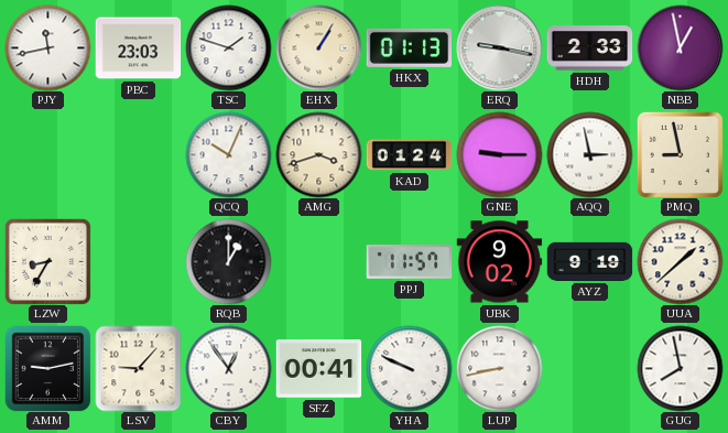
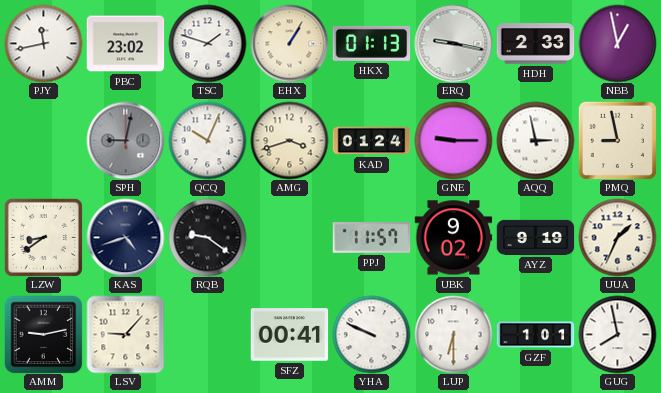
PBC: 23:03 -> 23:02
SPH: none -> 9:02
LZW: 8:35 -> 8:39
KAS: none -> 4:42
RQB: 1:00 -> 9:21
UUA: 1:38 -> 1:34
CBY: 12:54 -> none
LUP: 8:43 -> 6:30
GZF: none -> 1:01
